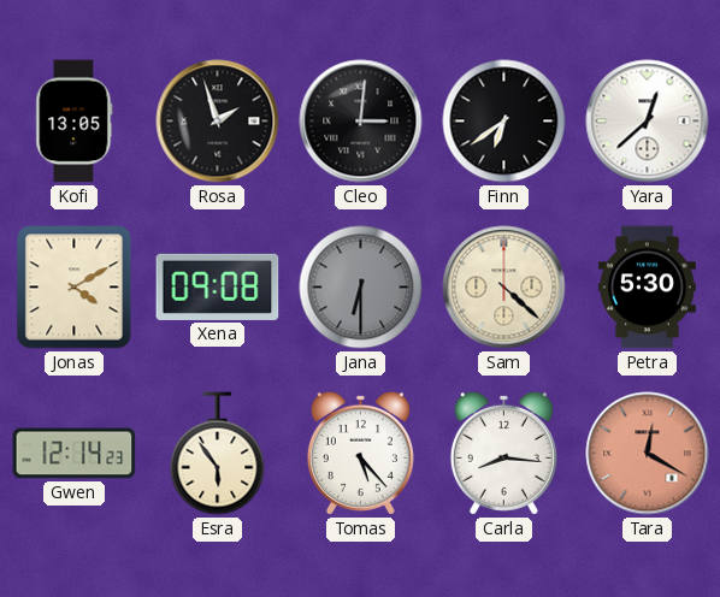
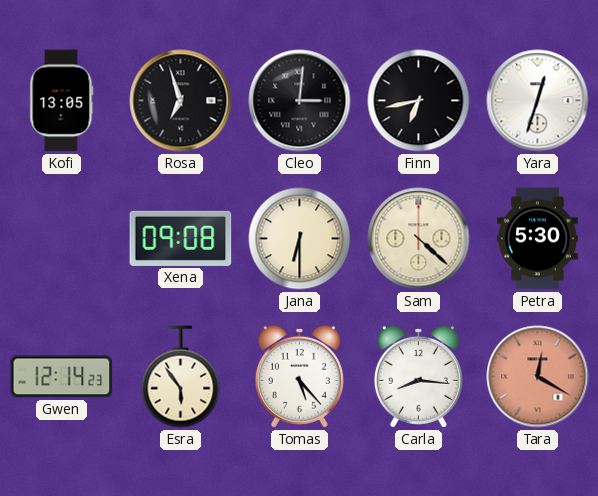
Rosa: 1:57 -> 6:57
Finn: 6:39 -> 6:43
Yara: 12:38 -> 12:33
Jonas: 4:10 -> none
Jana dial: grey -> cream
